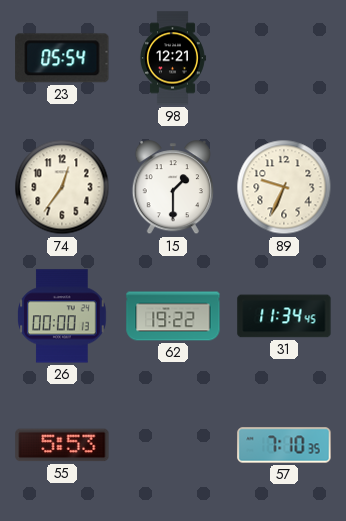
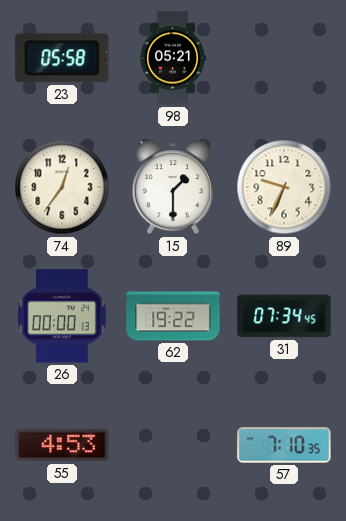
23: 05:54 -> 05:58
98: 12:21 -> 05:21
31: 11:34 -> 07:34
55: 5:53 -> 4:53
